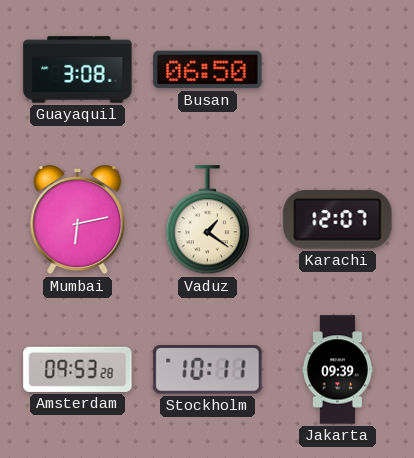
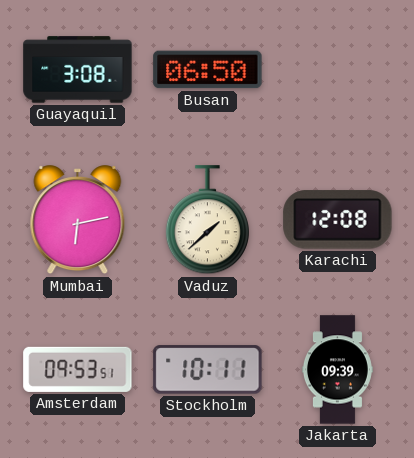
Vaduz: 1:21 -> 1:38
Karachi: 12:07 -> 12:08
Amsterdam: 09:53:28 -> 09:53:51
